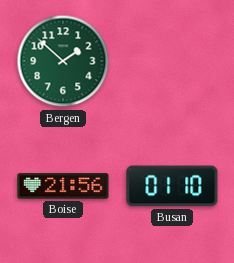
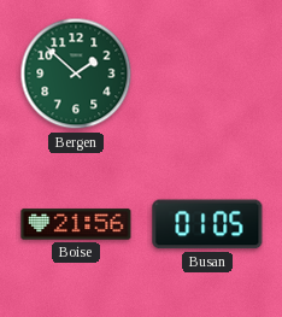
Busan: 01:10 -> 01:05
